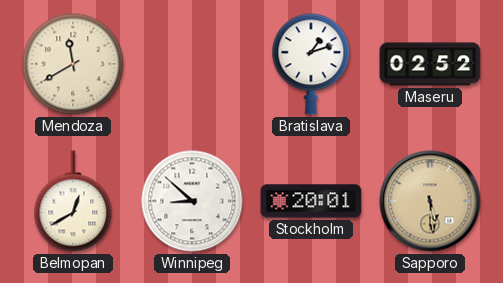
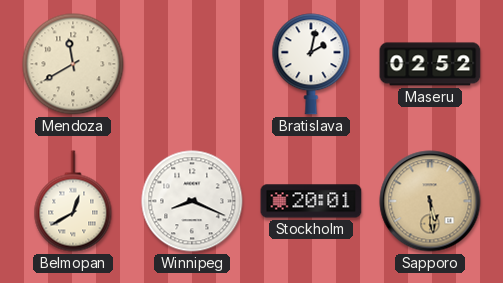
Bratislava: 1:12 -> 2:02
Winnipeg: 8:52 -> 8:19
